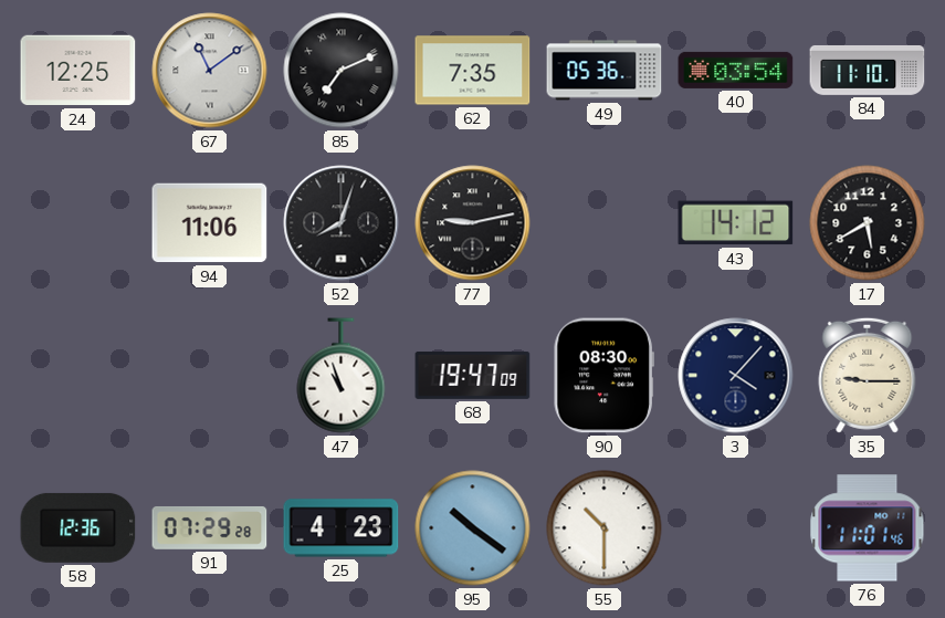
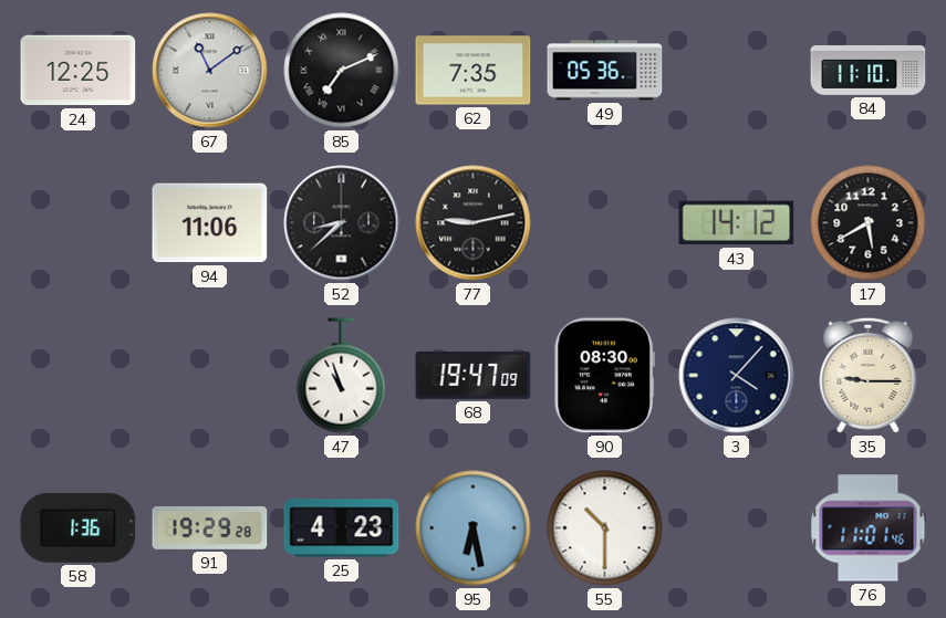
40: 03:54 -> none
52: 8:03 -> 8:38
58: 12:36 -> 1:36
91: 07:29 -> 19:29
95: 10:21 -> 6:28
